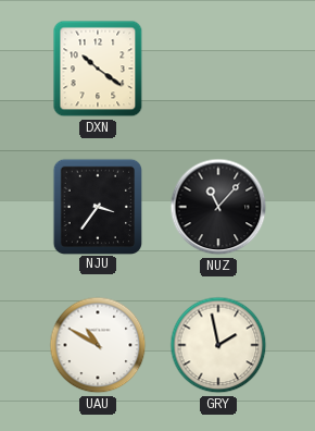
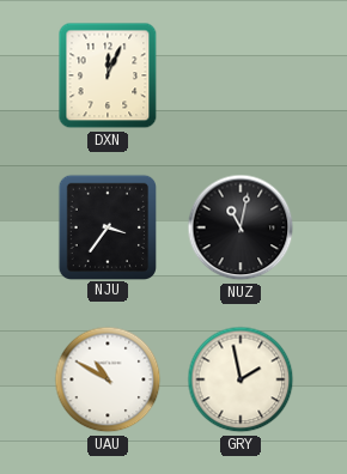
DXN: 10:21 -> 12:04
NUZ: 11:07 -> 11:02
